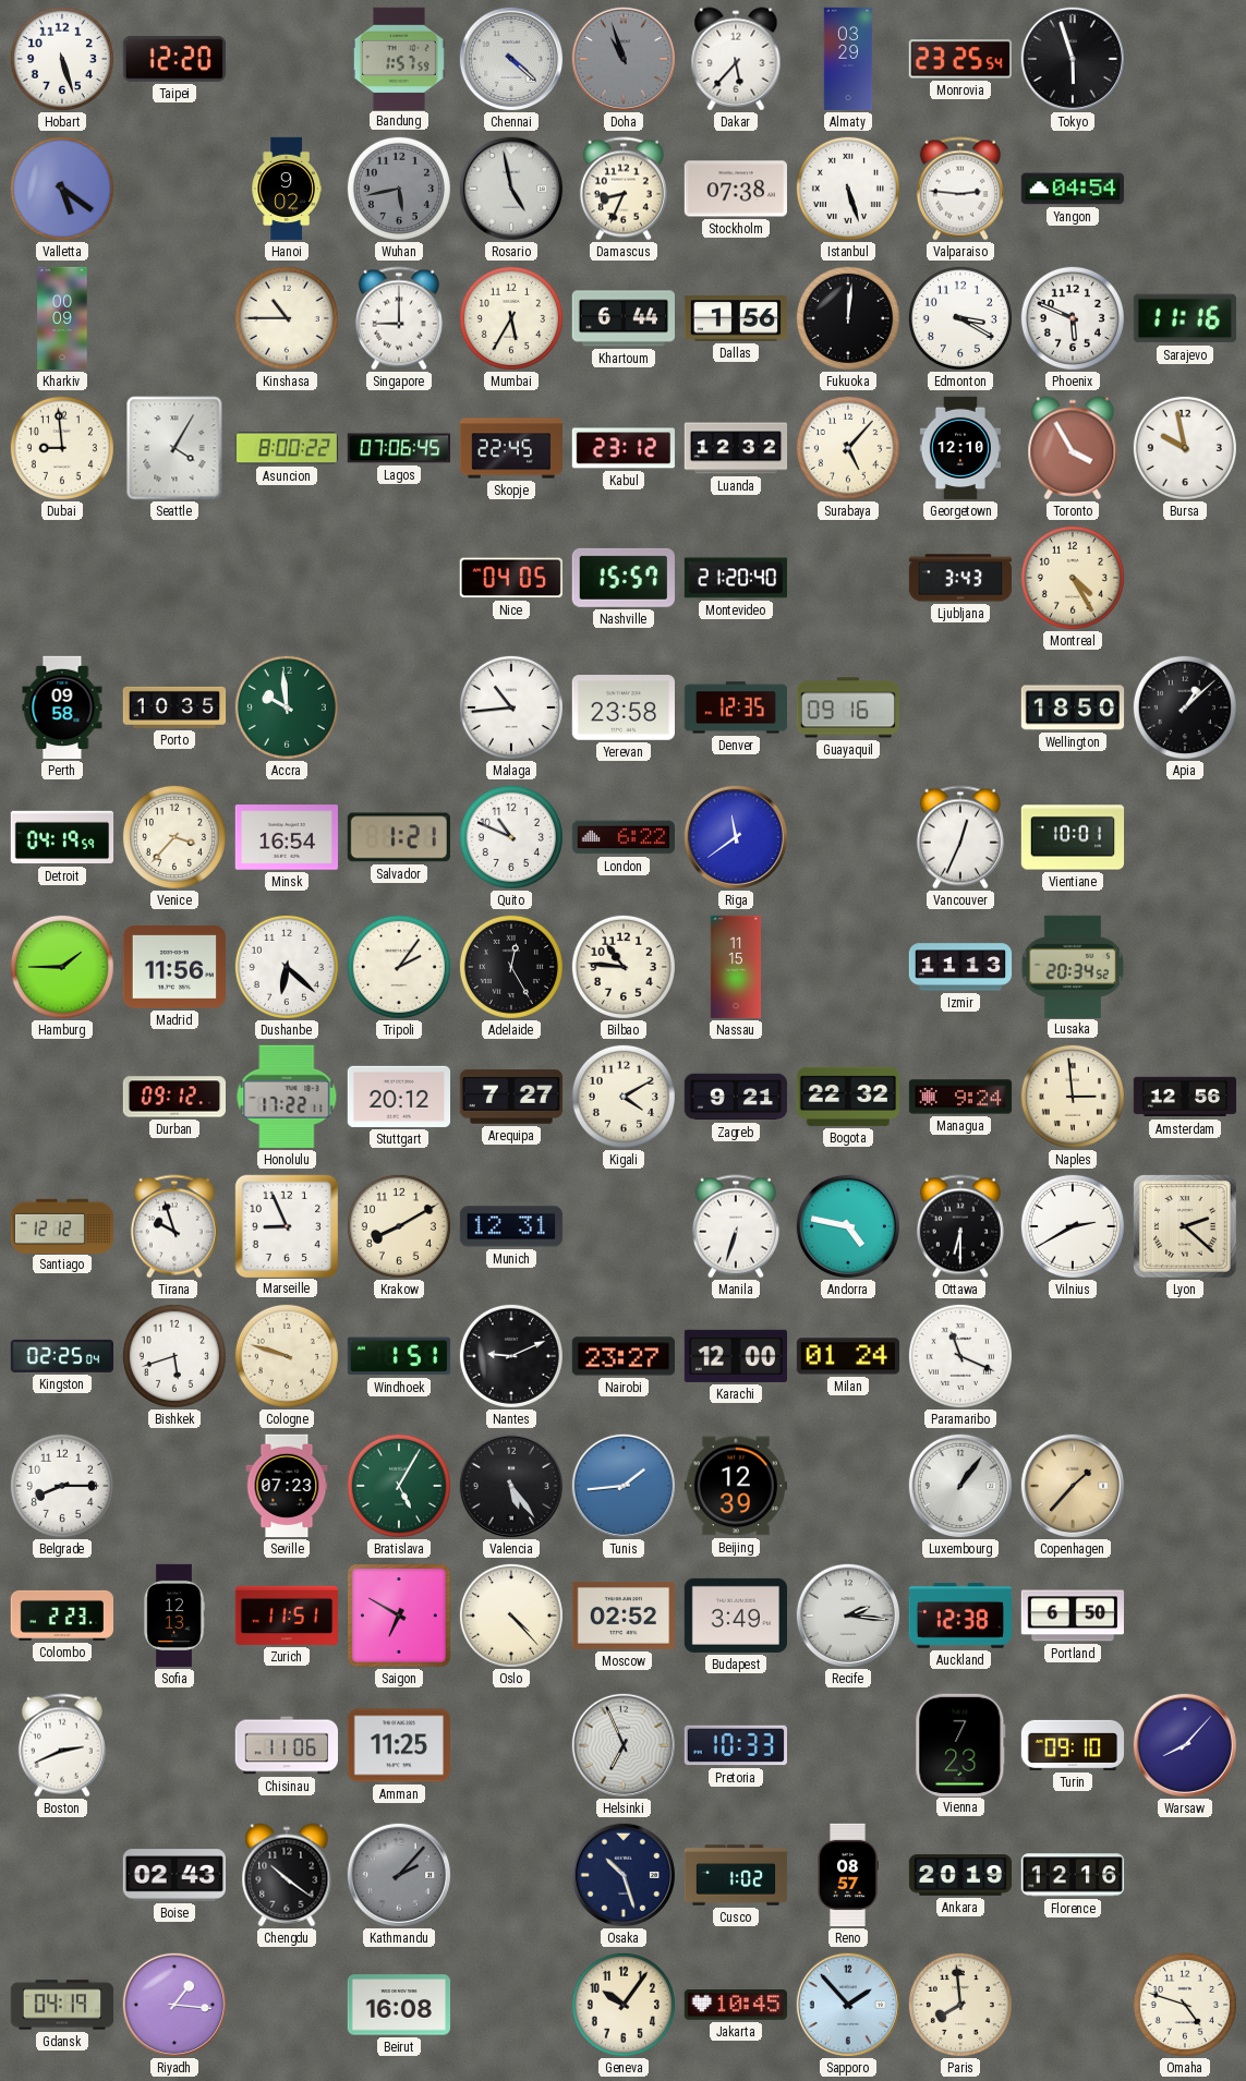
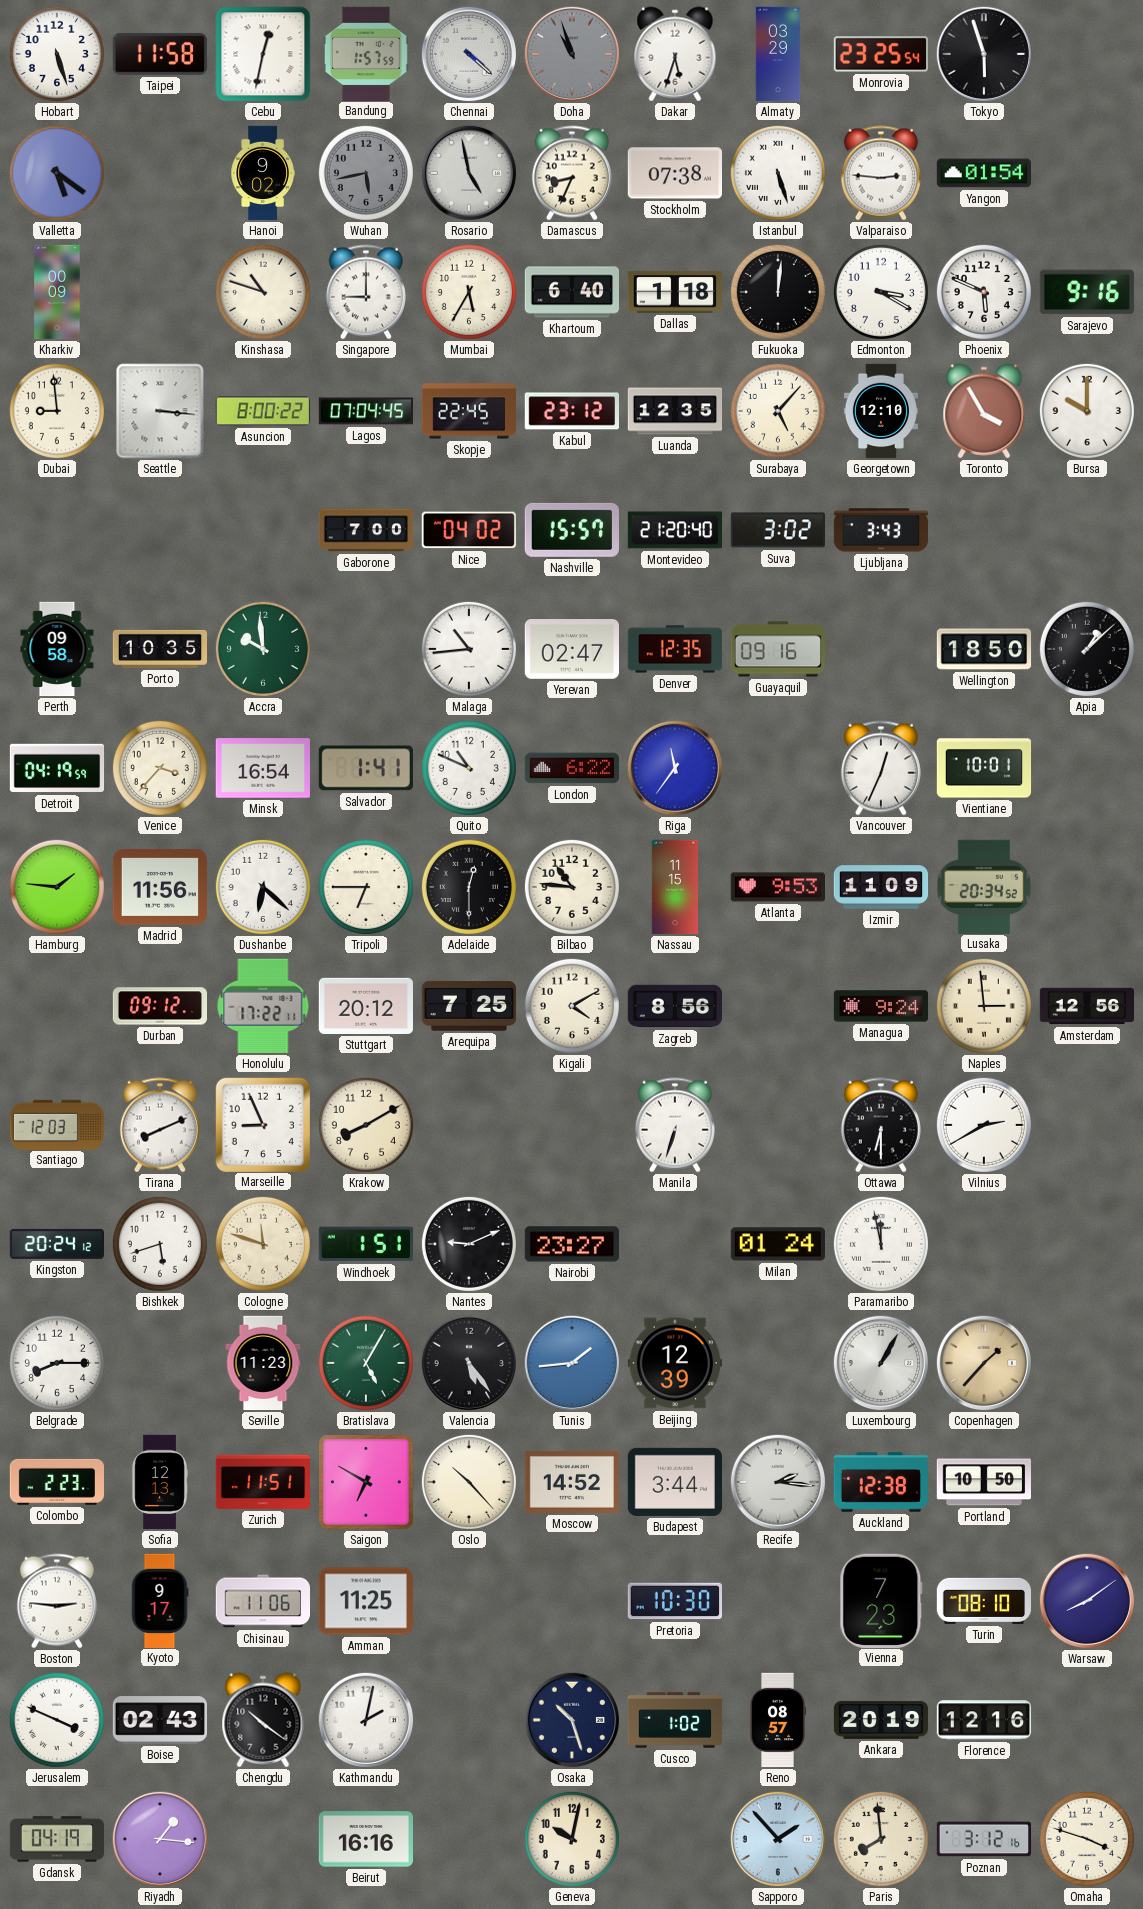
Taipei: 12:20 -> 11:58
Cebu: none -> 12:32
Dakar: 5:37 -> 5:33
Yangon: 04:54 -> 01:54
Kinshasa: 10:45 -> 10:48
Khartoum: 6:44 -> 6:40
Dallas: 1:56 -> 1:18
Sarajevo: 11:16 -> 9:16
Seattle: 4:05 -> 3:16
Lagos: 07:06 -> 07:04
Luanda: 12:32 -> 12:35
Bursa: 9:58 -> 10:00
Gaborone: none -> 7:00
Nice: 04:05 -> 04:02
Suva: none -> 3:02
Montreal: 4:25 -> none
Yerevan: 23:58 -> 02:47
Salvador: 1:21 -> 1:41
Riga: 11:39 -> 11:36
Hamburg: 1:45 -> 1:46
Tripoli: 2:06 -> 6:45
Adelaide: 12:25 -> 12:30
Atlanta: none -> 9:53
Izmir: 11:13 -> 11:09
Arequipa: 7:27 -> 7:25
Zagreb: 9:21 -> 8:56
Bogota: 22:32 -> none
Santiago: 12:12 -> 12:03
Tirana: 9:57 -> 8:11
Munich: 12:31 -> none
Andorra: 4:47 -> none
Lyon: 2:22 -> none
Kingston: 02:25 -> 20:24
Cologne: 9:48 -> 11:48
Karachi: 12:00 -> none
Paramaribo: 11:19 -> 11:58
Seville: 07:23 -> 11:23
Luxembourg: 1:06 -> 1:05
Oslo: 4:23 -> 10:23
Moscow: 02:52 -> 14:52
Budapest: 3:49 -> 3:44
Portland: 6:50 -> 10:50
Boston: 2:41 -> 2:46
Kyoto: none -> 9:17
Helsinki: 6:56 -> none
Pretoria: 10:33 -> 10:30
Turin: 09:10 -> 08:10
Warsaw: 8:07 -> 8:09
Jerusalem: none -> 3:49
Kathmandu: 2:07 -> 2:02
Kathmandu dial: grey -> white
Beirut: 16:08 -> 16:16
Geneva: 10:06 -> 10:02
Jakarta: 10:45 -> none
Poznan: none -> 3:12
Omaha: 4:48 -> 3:48
